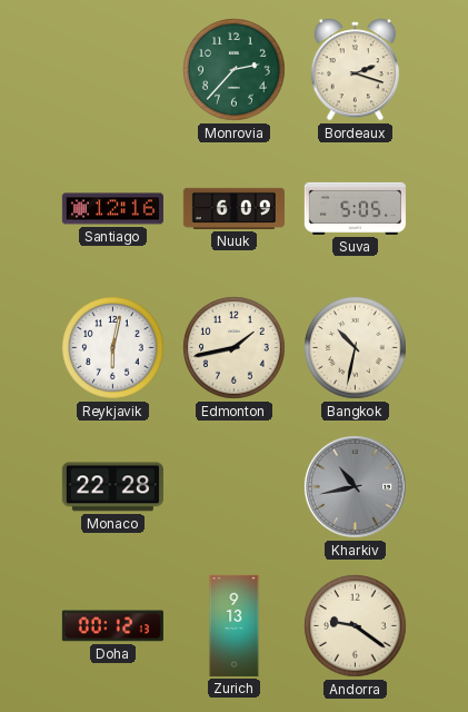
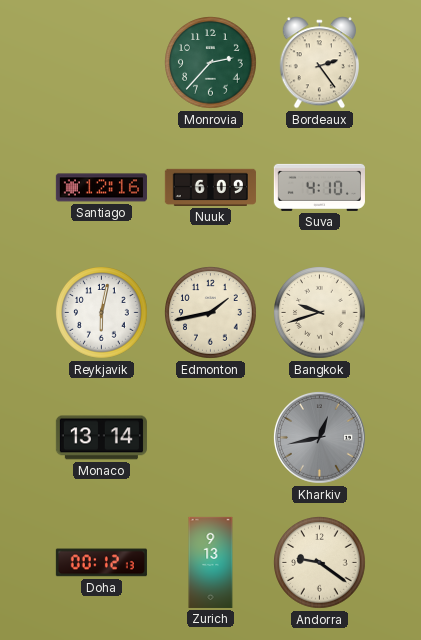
Bordeaux: 2:18 -> 2:24
Suva: 5:05 -> 4:10
Bangkok: 10:32 -> 9:42
Monaco: 22:28 -> 13:14
Kharkiv: 10:43 -> 12:43
